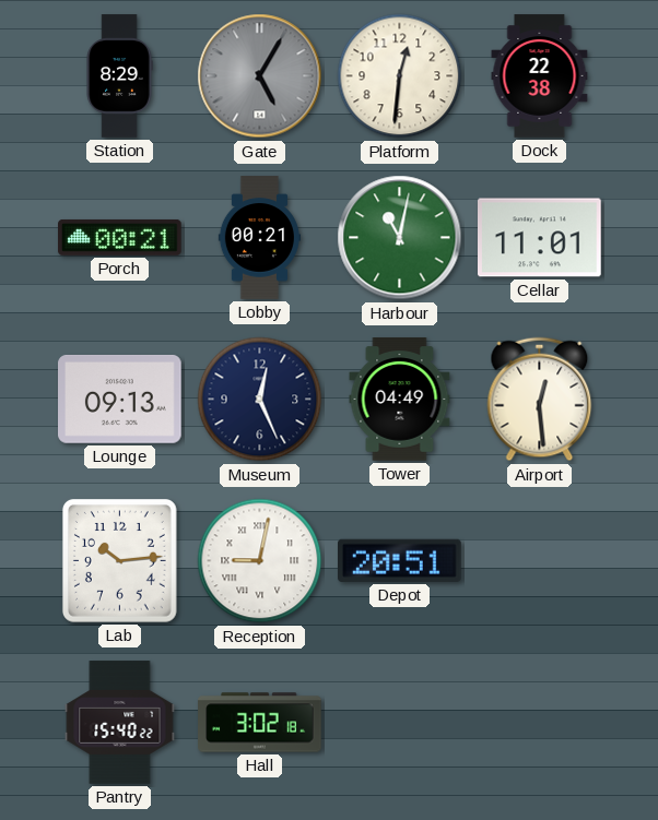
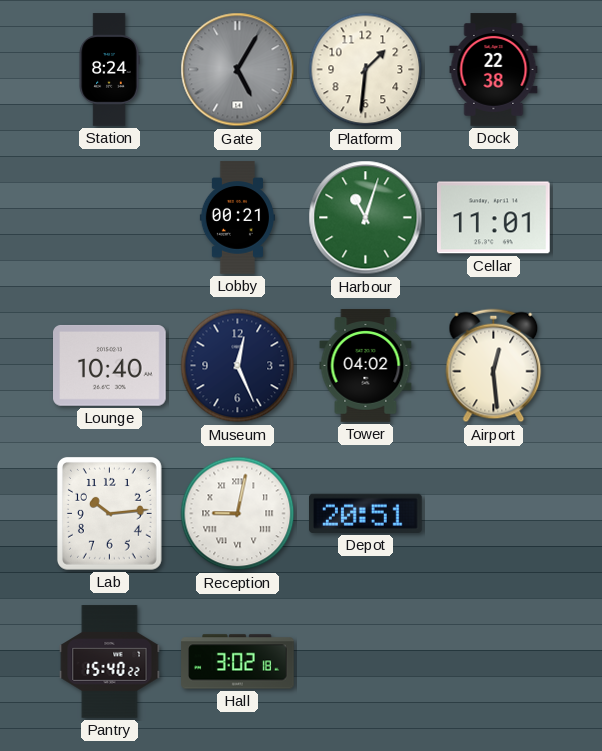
Station: 8:29 -> 8:24
Platform: 12:31 -> 1:31
Porch: 00:21 -> none
Harbour: 11:02 -> 11:03
Lounge: 09:13 -> 10:40
Tower: 04:49 -> 04:02
